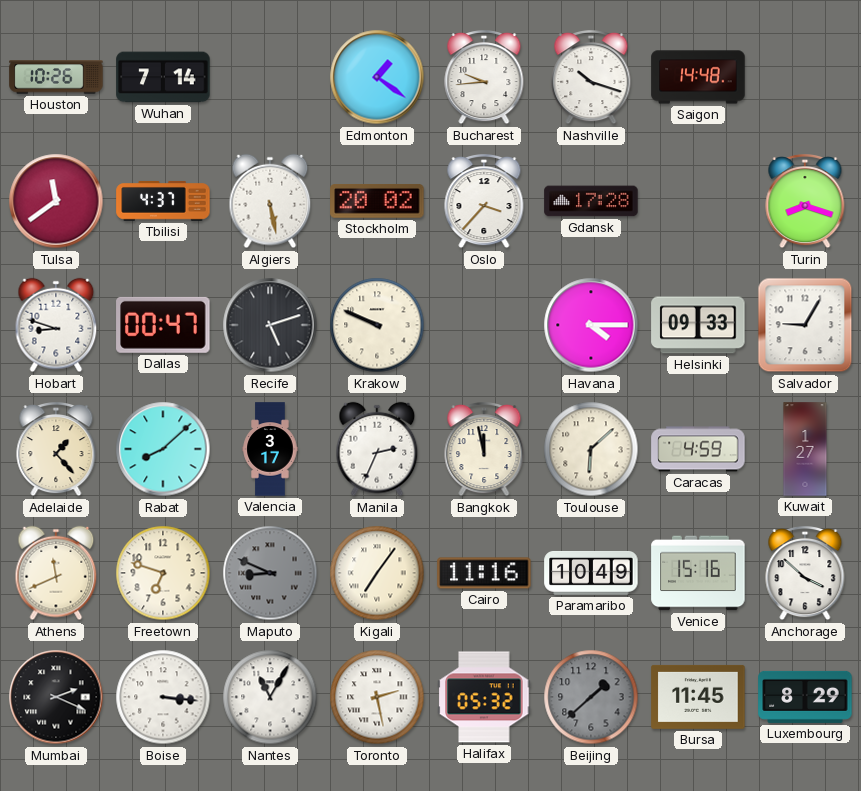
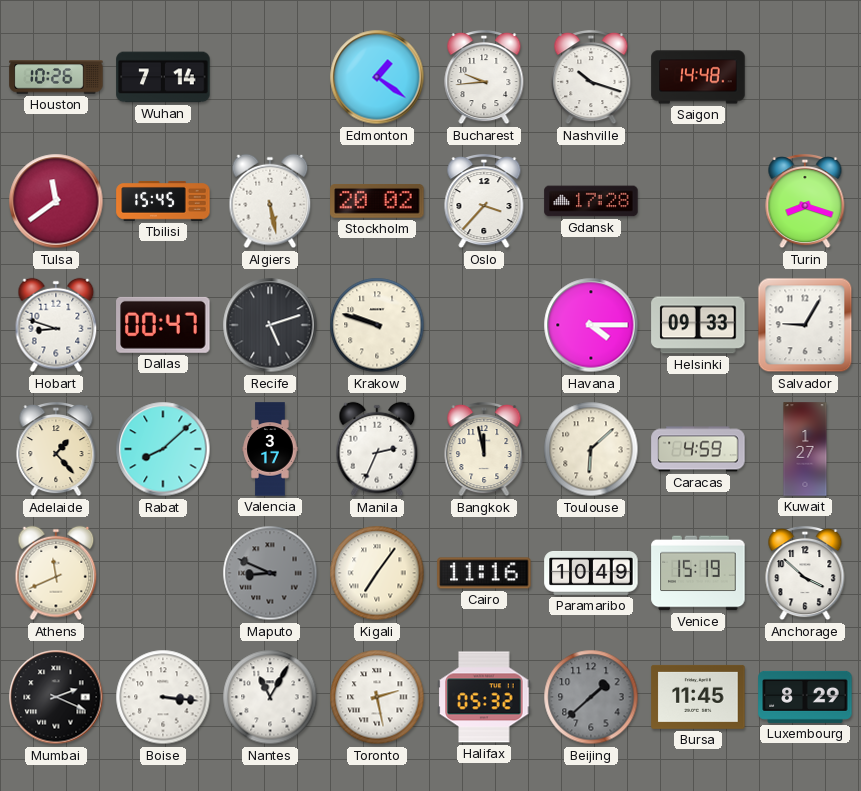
Tbilisi: 4:37 -> 15:45
Krakow: 9:49 -> 9:48
Freetown: 6:48 -> none
Venice: 15:16 -> 15:19
